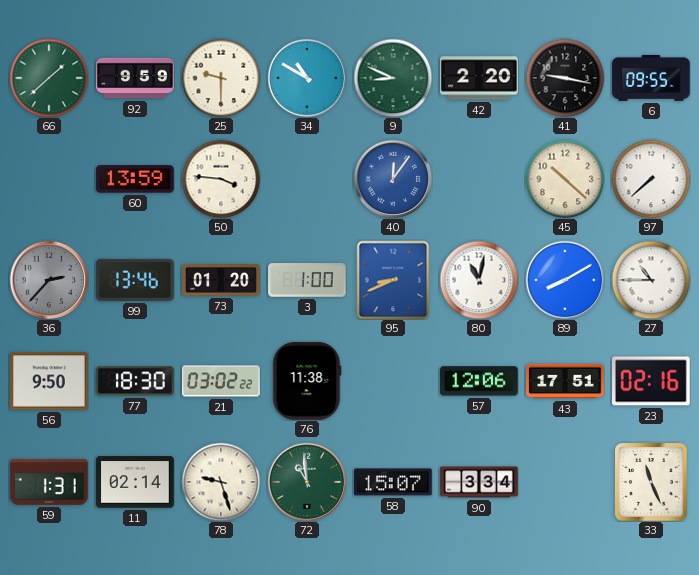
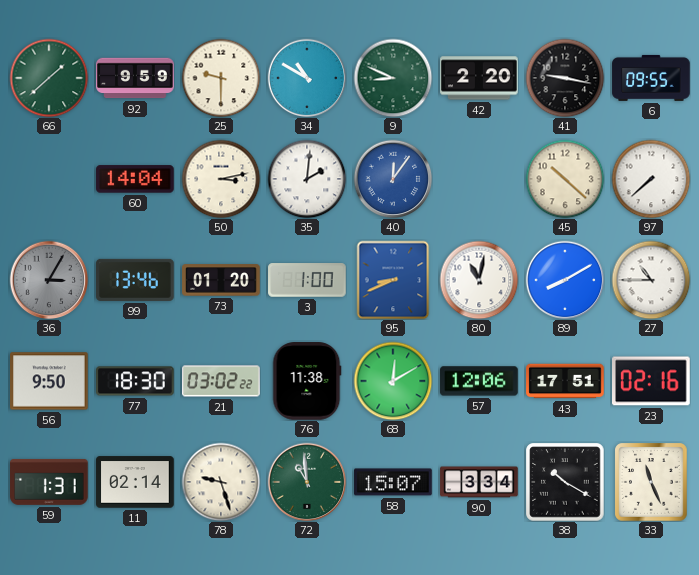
60: 13:59 -> 14:04
50: 3:46 -> 3:13
35: none -> 2:01
36: 2:37 -> 3:05
68: none -> 12:10
38: none -> 10:20
